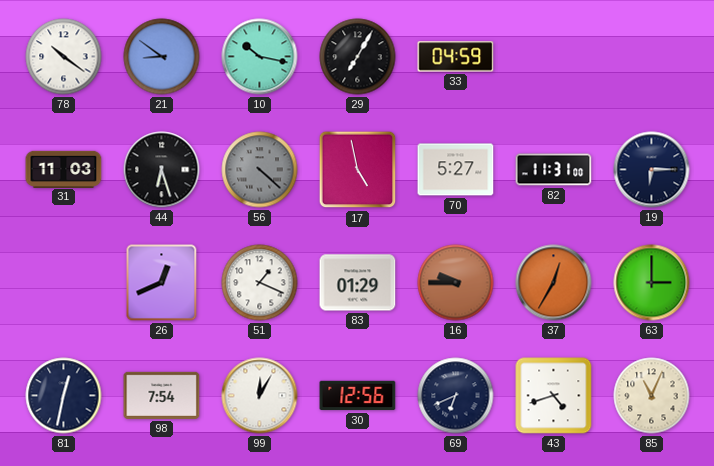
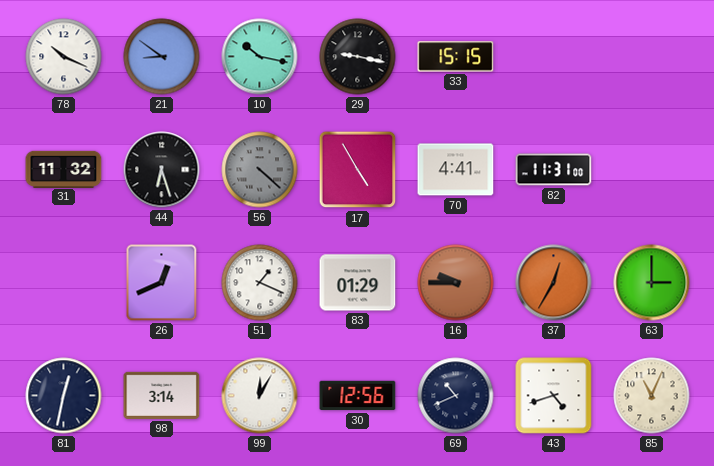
78: 10:21 -> 10:19
29: 7:05 -> 9:17
33: 04:59 -> 15:15
31: 11:03 -> 11:32
17: 4:58 -> 4:55
70: 5:27 -> 4:41
19: 6:15 -> none
98: 7:54 -> 3:14
69: 6:41 -> 10:41
